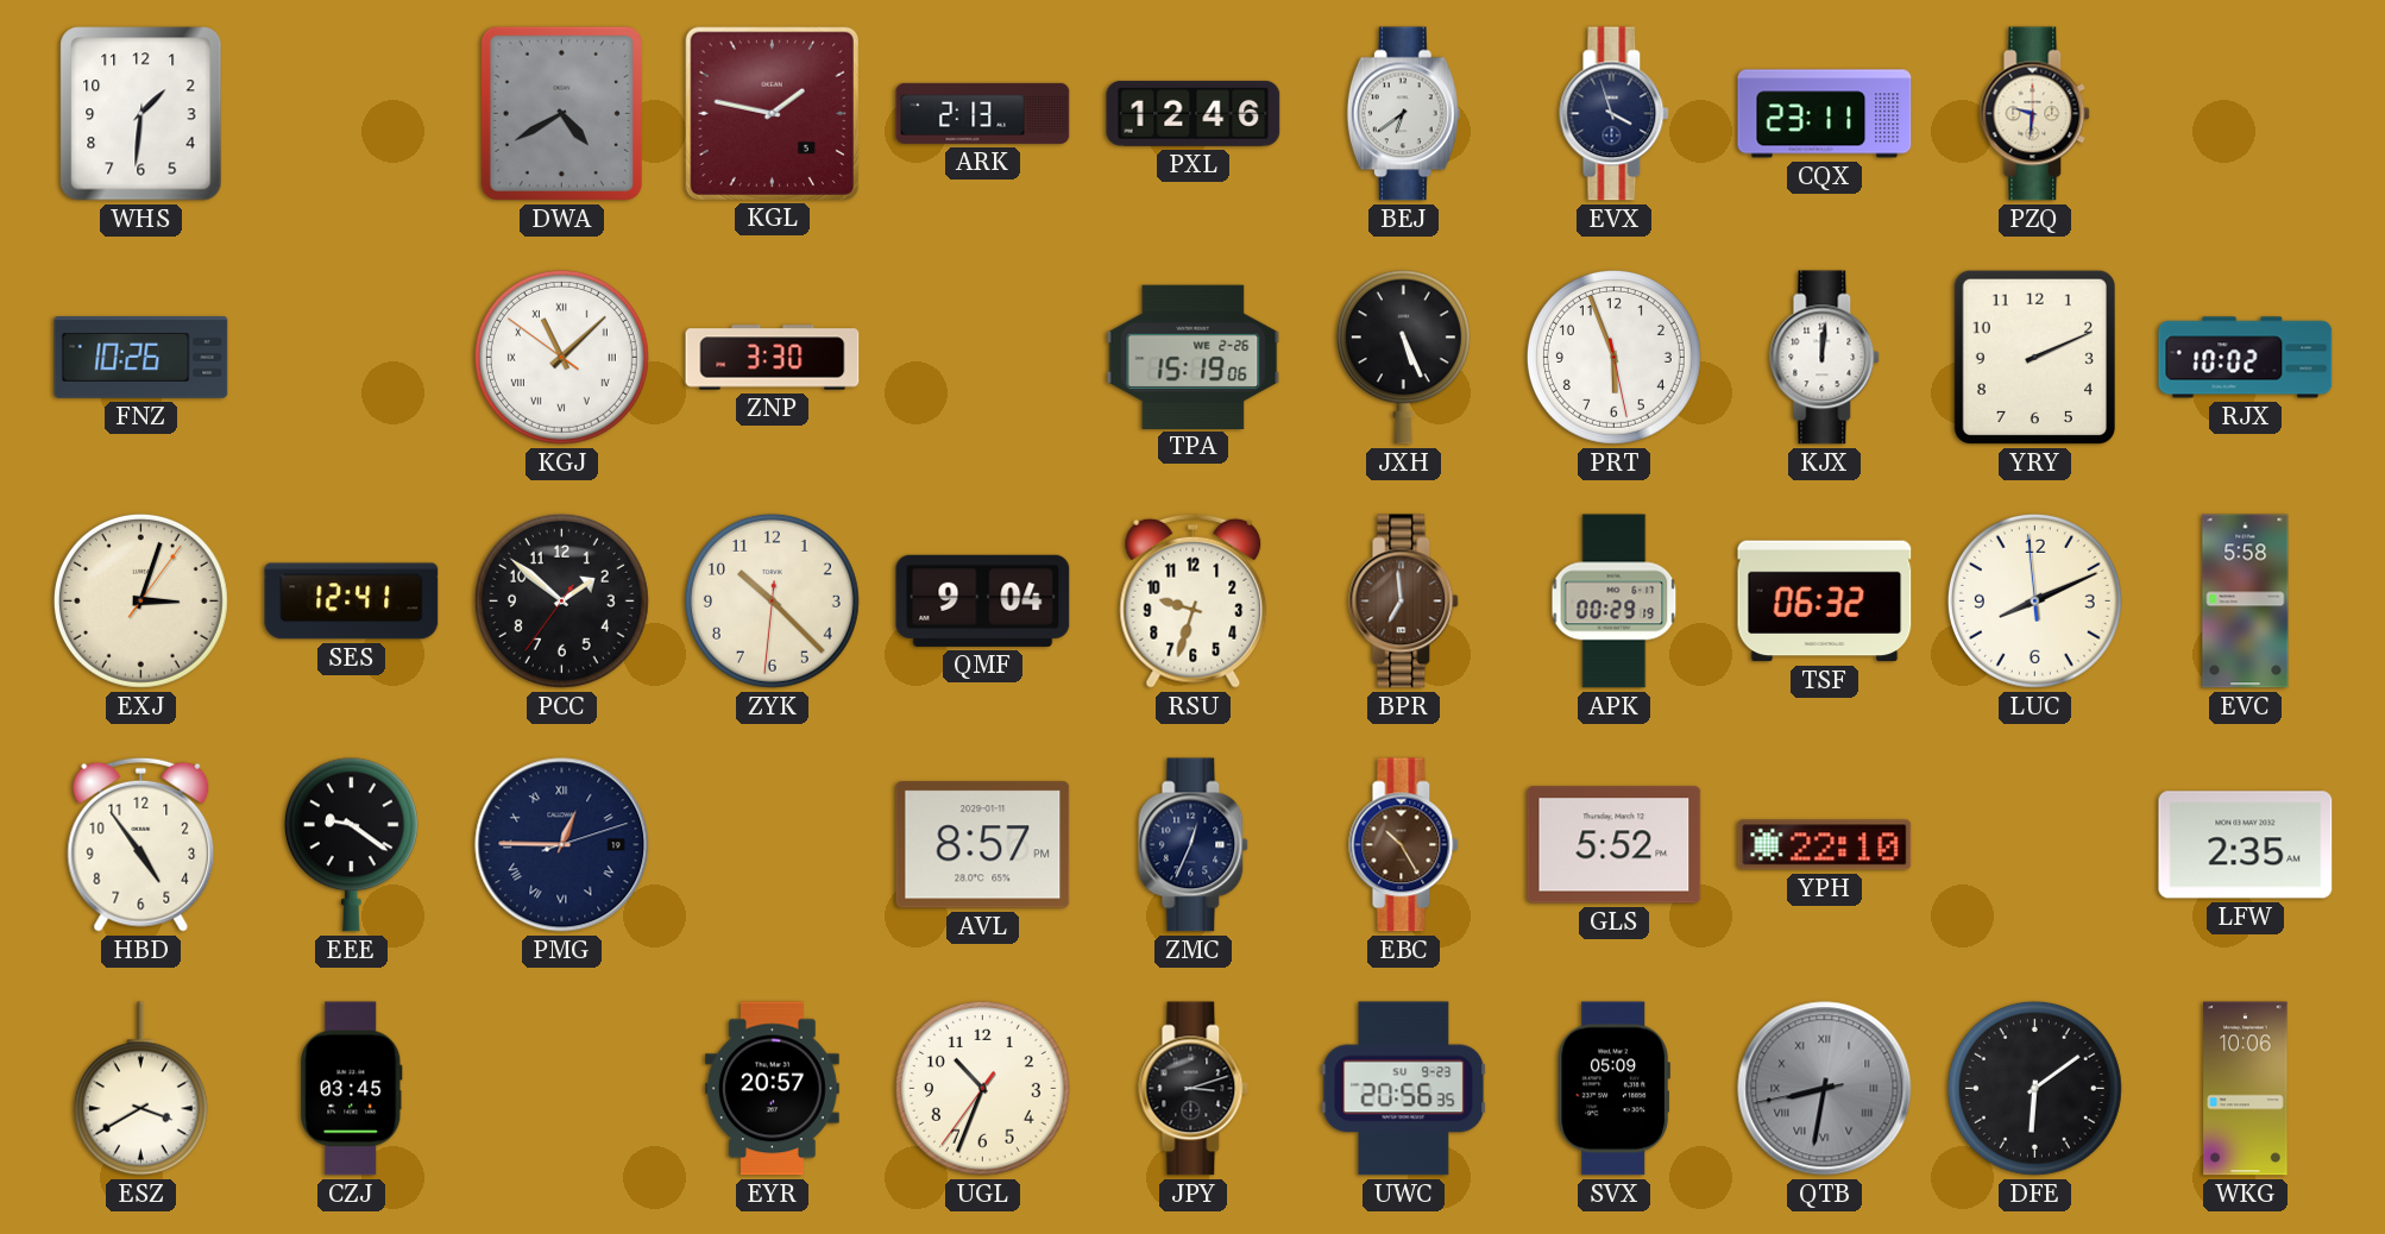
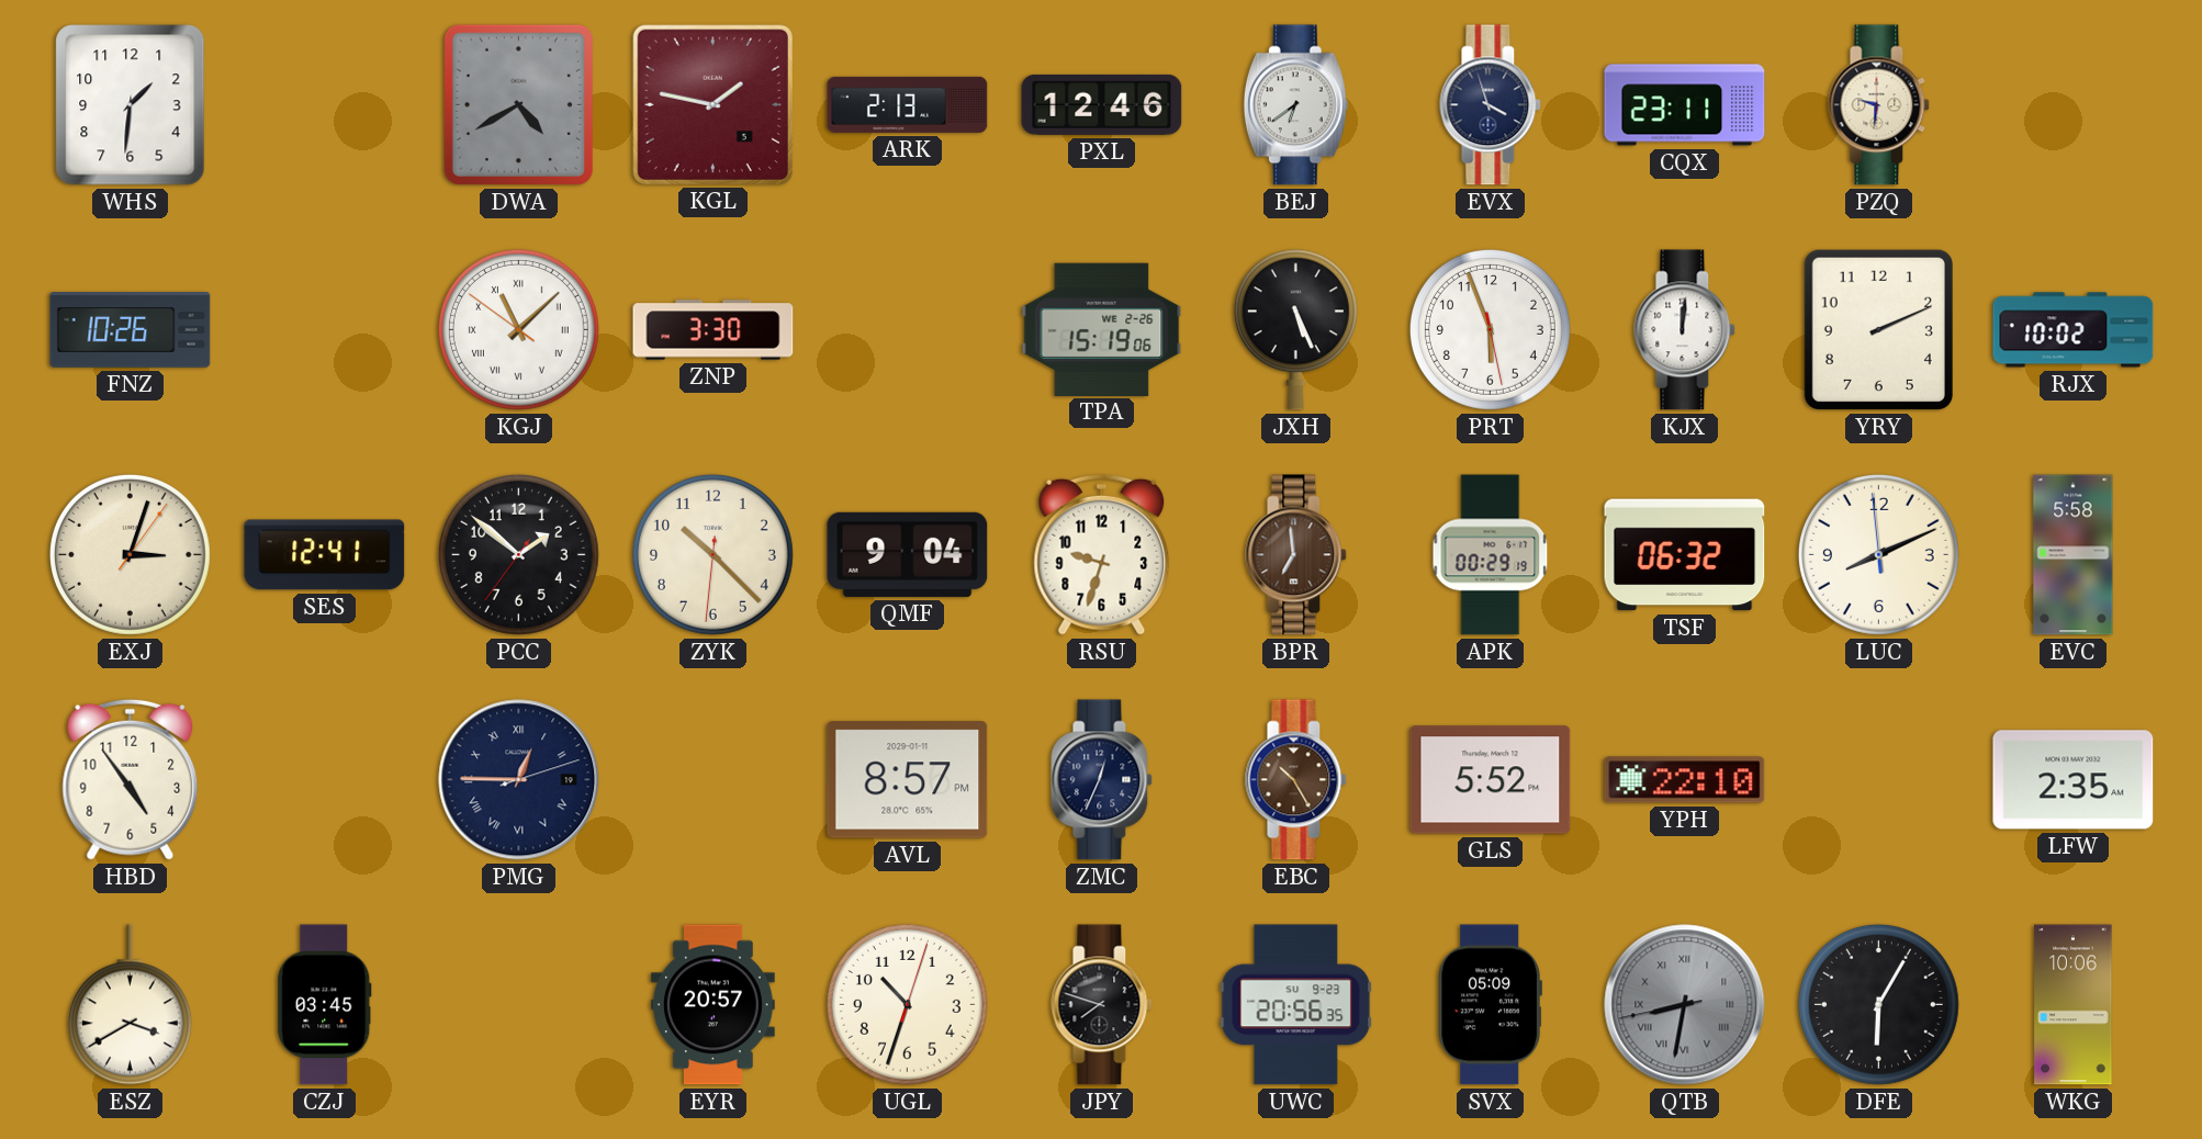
EEE: 9:21 -> none
UGL: 10:33:36 -> 10:33:03
JPY: 3:12 -> 7:48
DFE: 6:09 -> 6:05
